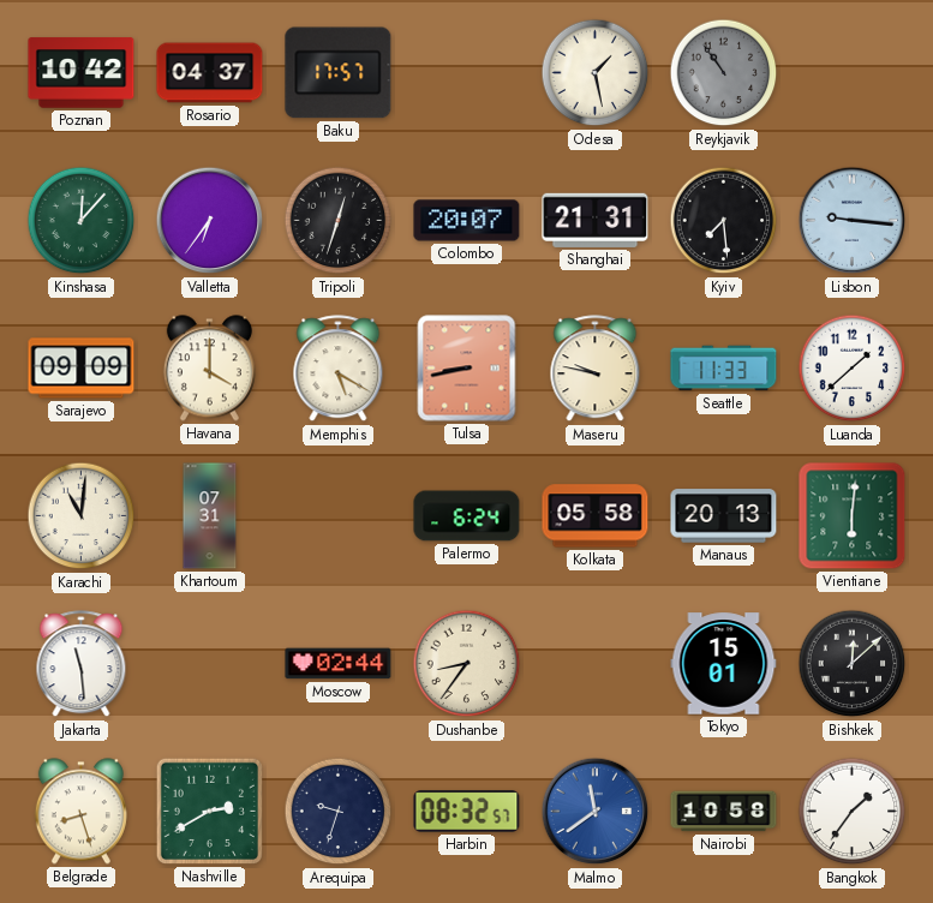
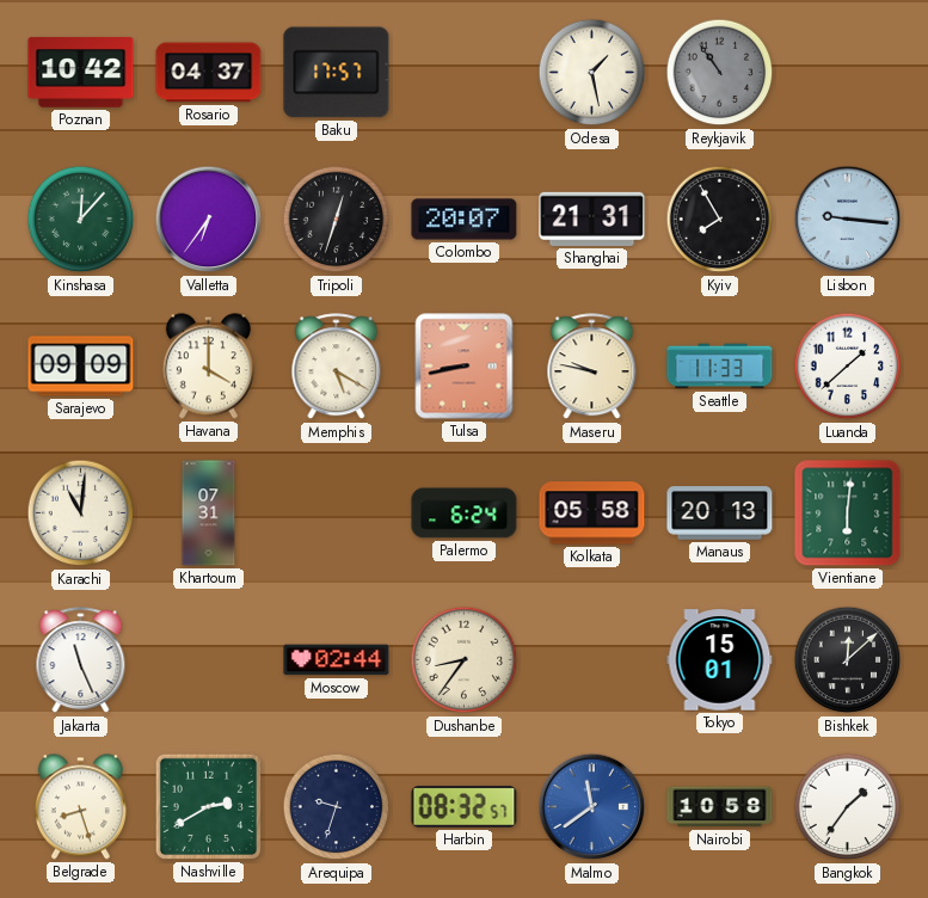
Kyiv: 7:29 -> 7:55
Jakarta: 11:29 -> 11:26
